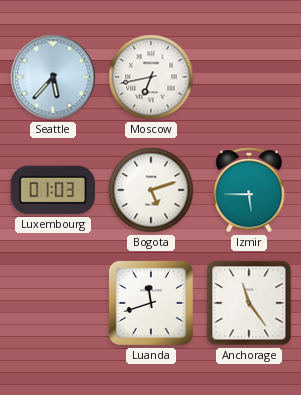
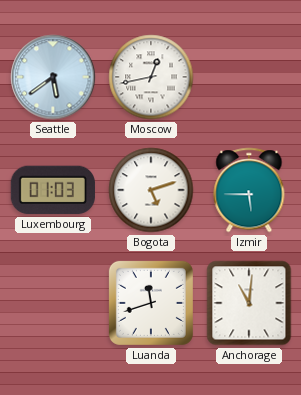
Seattle: 5:37 -> 5:39
Moscow: 6:43 -> 12:43
Anchorage: 11:24 -> 11:01
